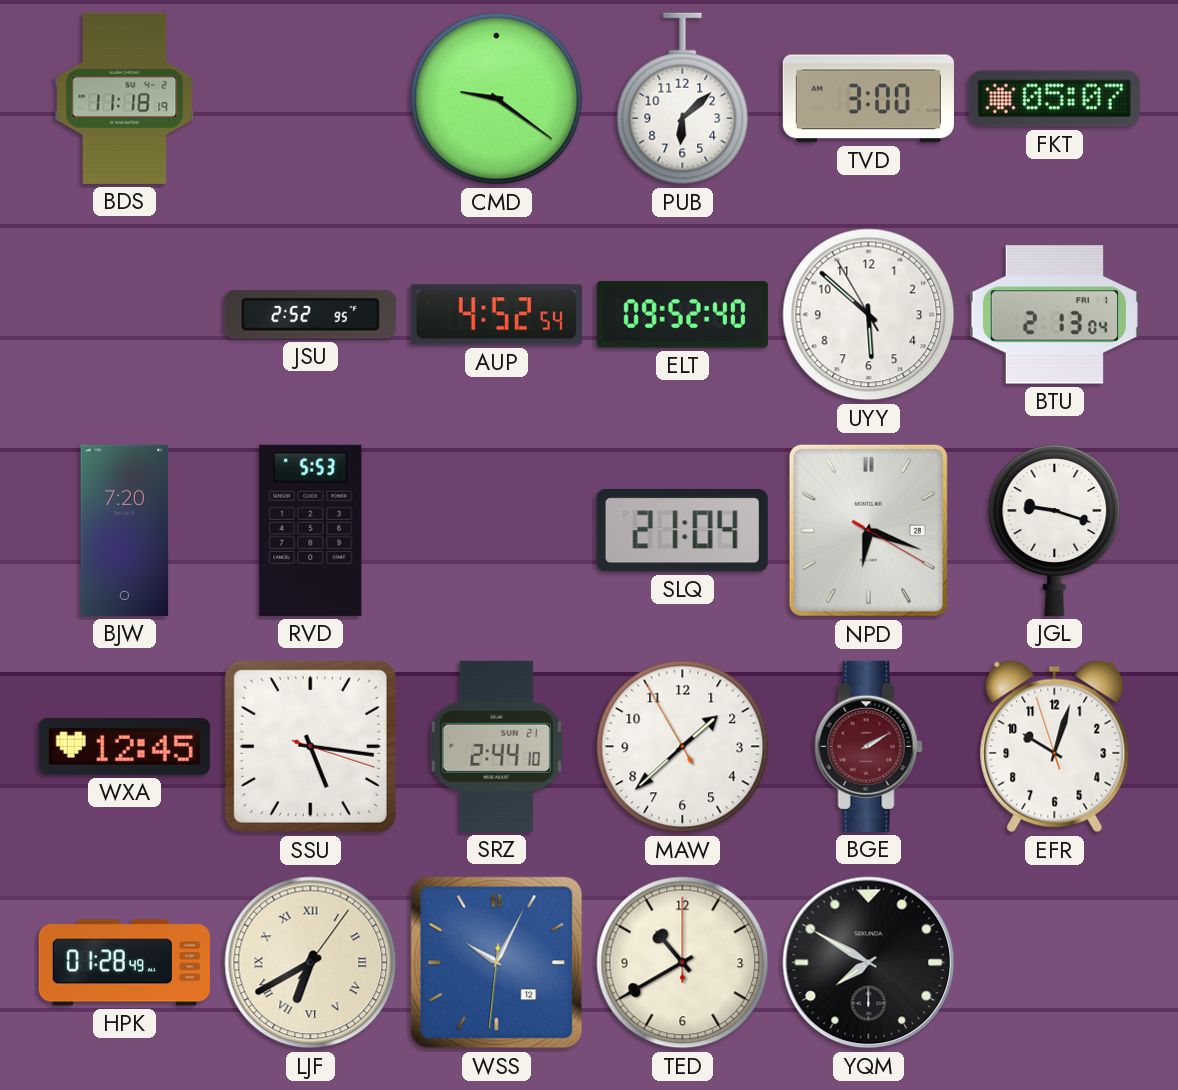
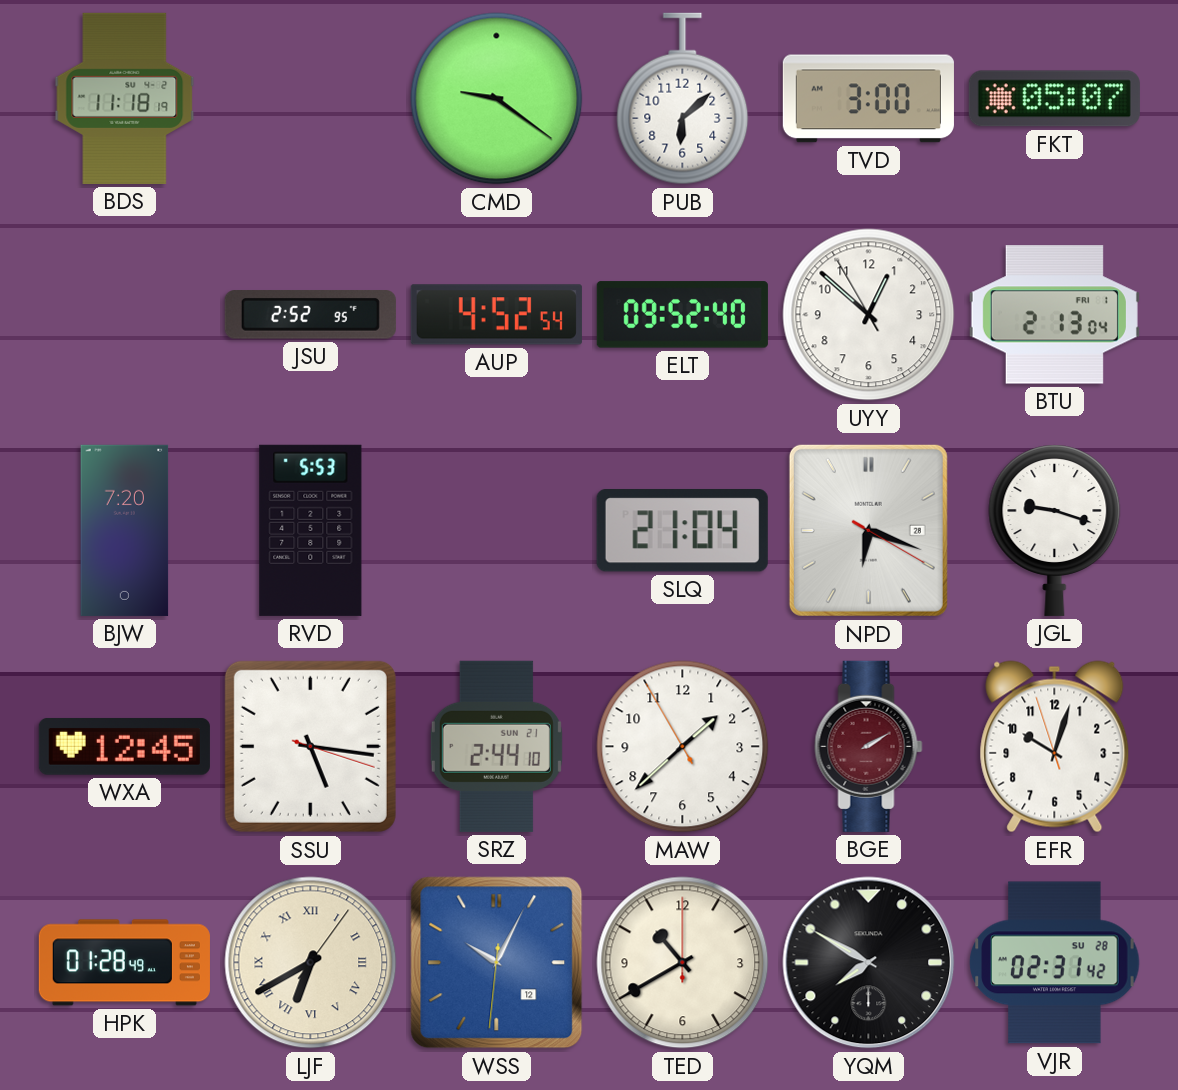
UYY: 5:51 -> 12:51
VJR: none -> 02:31
